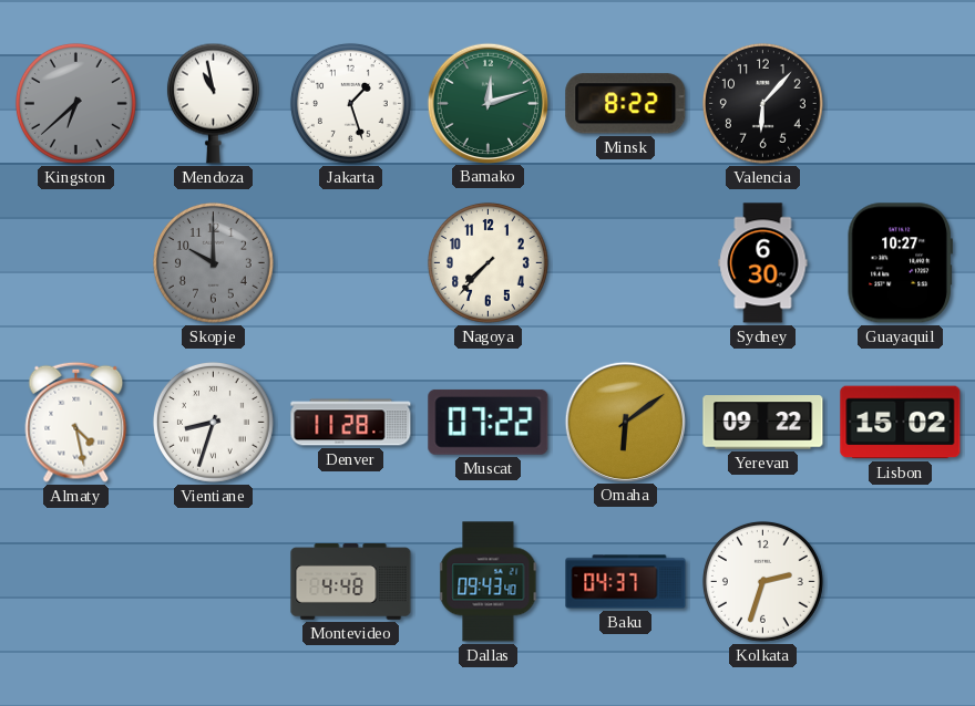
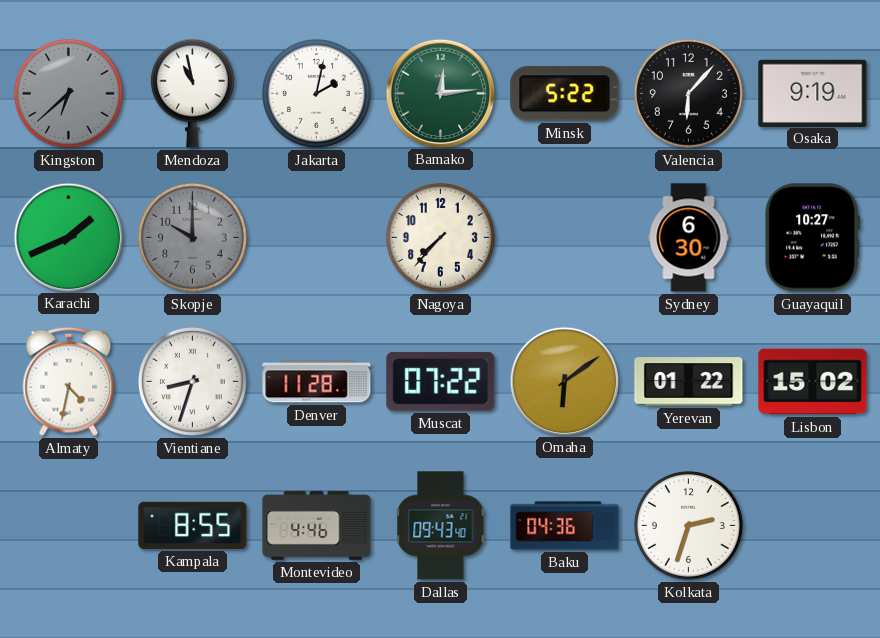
Jakarta: 1:27 -> 2:02
Bamako: 12:12 -> 12:14
Minsk: 8:22 -> 5:22
Osaka: none -> 9:19
Karachi: none -> 1:41
Almaty: 4:28 -> 4:32
Yerevan: 09:22 -> 01:22
Kampala: none -> 8:55
Montevideo: 4:48 -> 4:46
Baku: 04:37 -> 04:36
